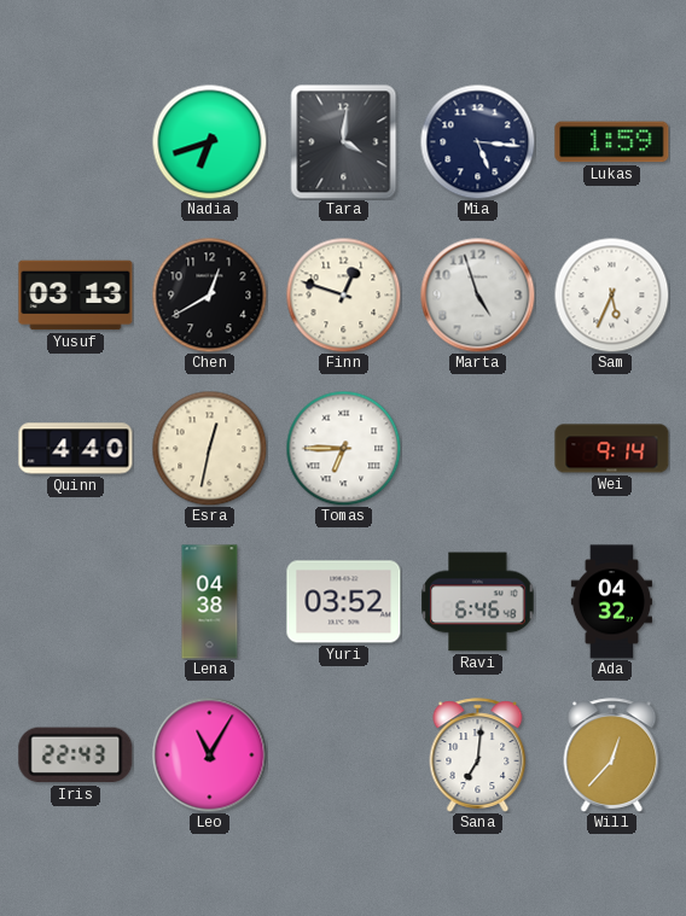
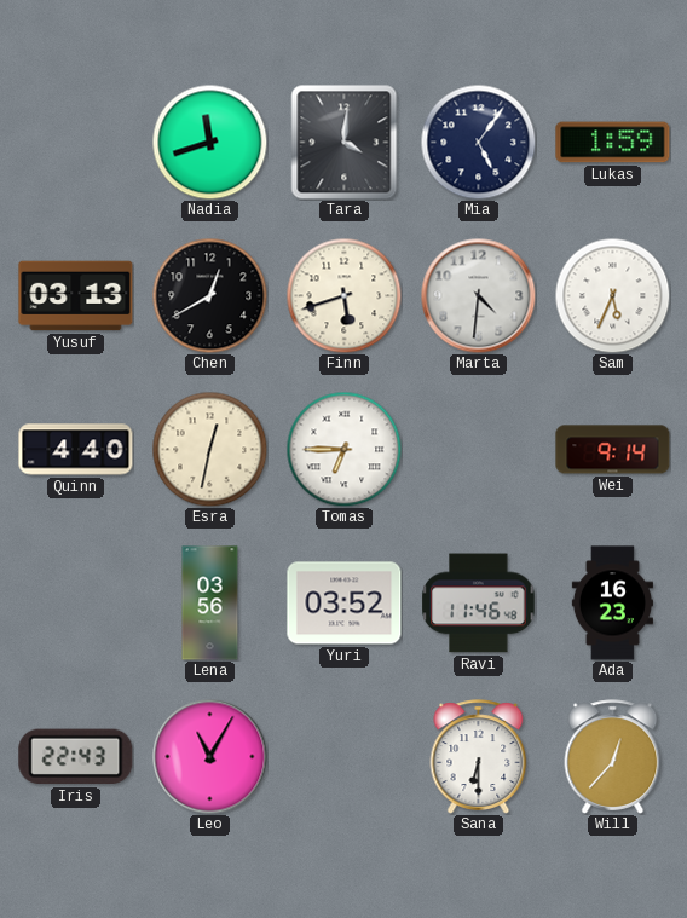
Nadia: 6:42 -> 11:42
Mia: 5:16 -> 5:06
Finn: 12:48 -> 5:42
Marta: 4:57 -> 4:31
Lena: 04:38 -> 03:56
Ravi: 6:46 -> 11:46
Ada: 04:32 -> 16:23
Sana: 7:01 -> 6:30
